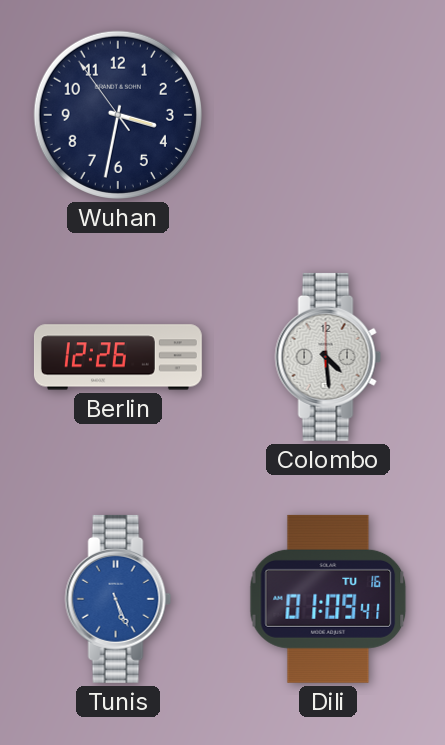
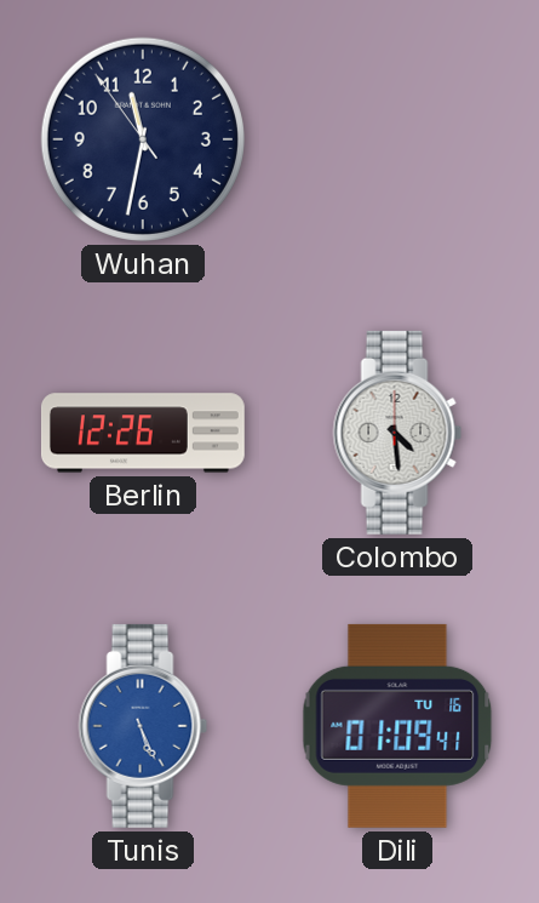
Wuhan: 3:31 -> 11:31
